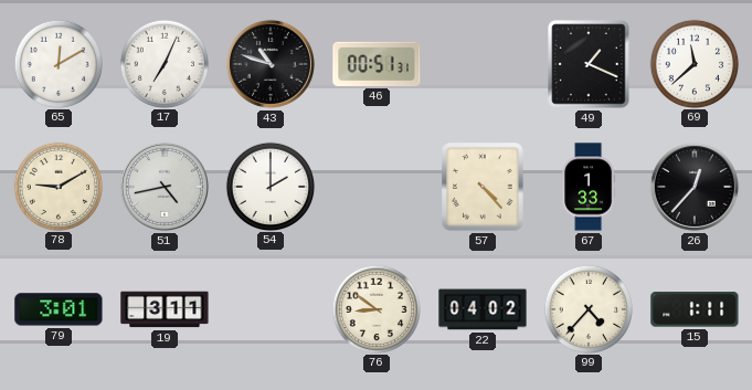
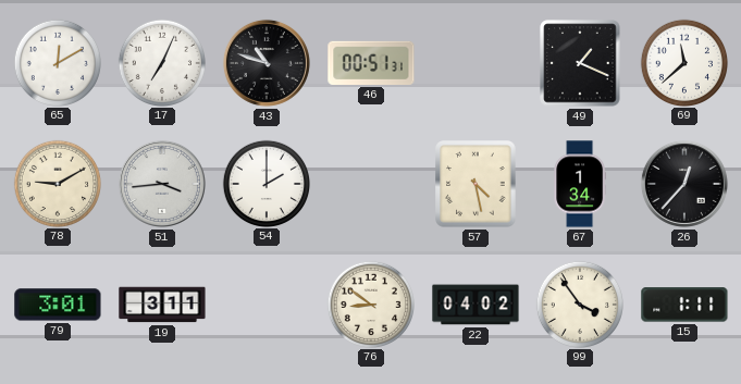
51: 4:43 -> 3:44
57: 4:23 -> 4:28
67: 1:33 -> 1:34
99: 4:37 -> 3:54
